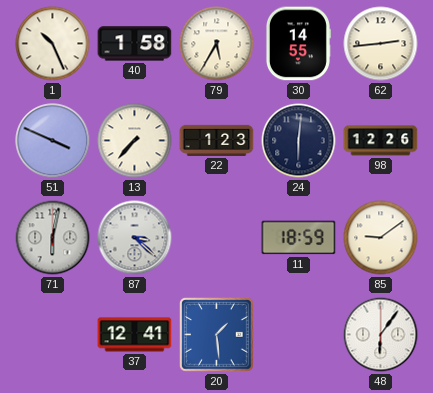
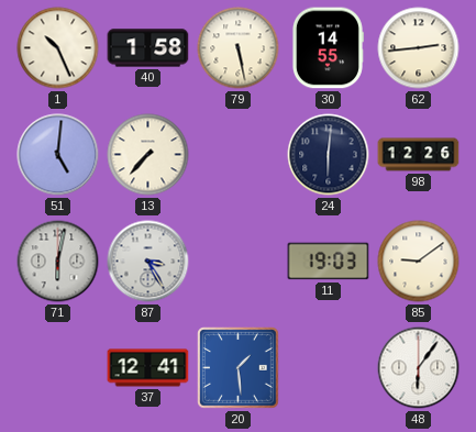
79: 5:35 -> 5:28
51: 3:49 -> 5:01
22: 1:23 -> none
87: 3:22 -> 3:25
11: 18:59 -> 19:03
